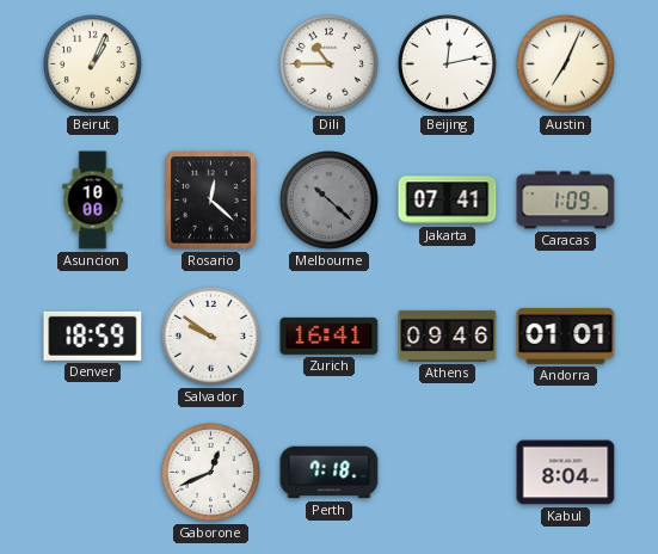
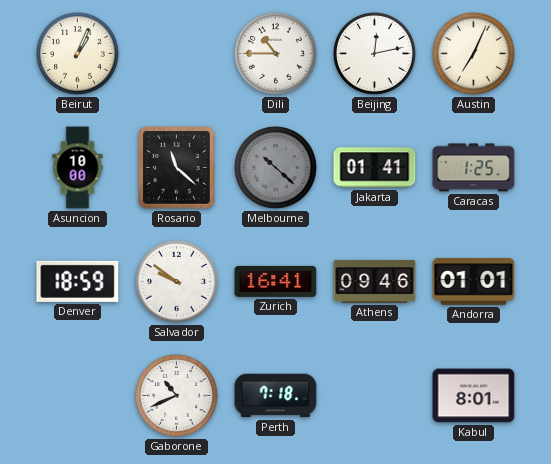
Rosario: 12:22 -> 11:22
Jakarta: 07:41 -> 01:41
Caracas: 1:09 -> 1:25
Gaborone: 12:41 -> 10:41
Kabul: 8:04 -> 8:01
